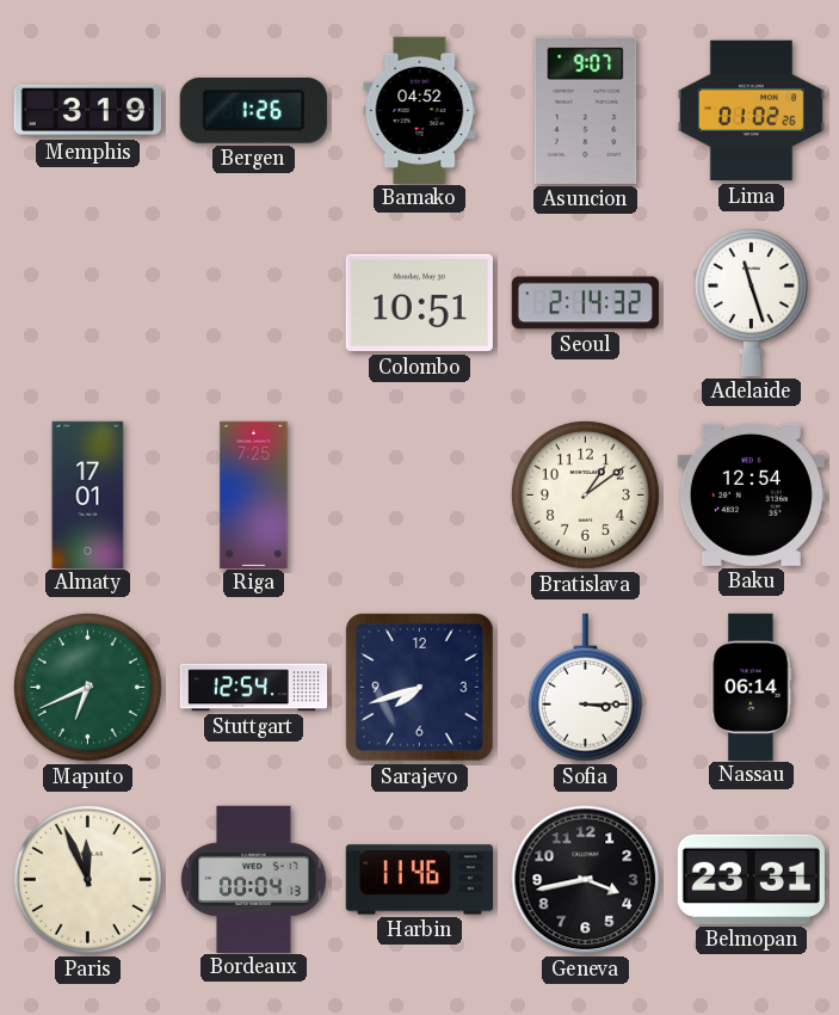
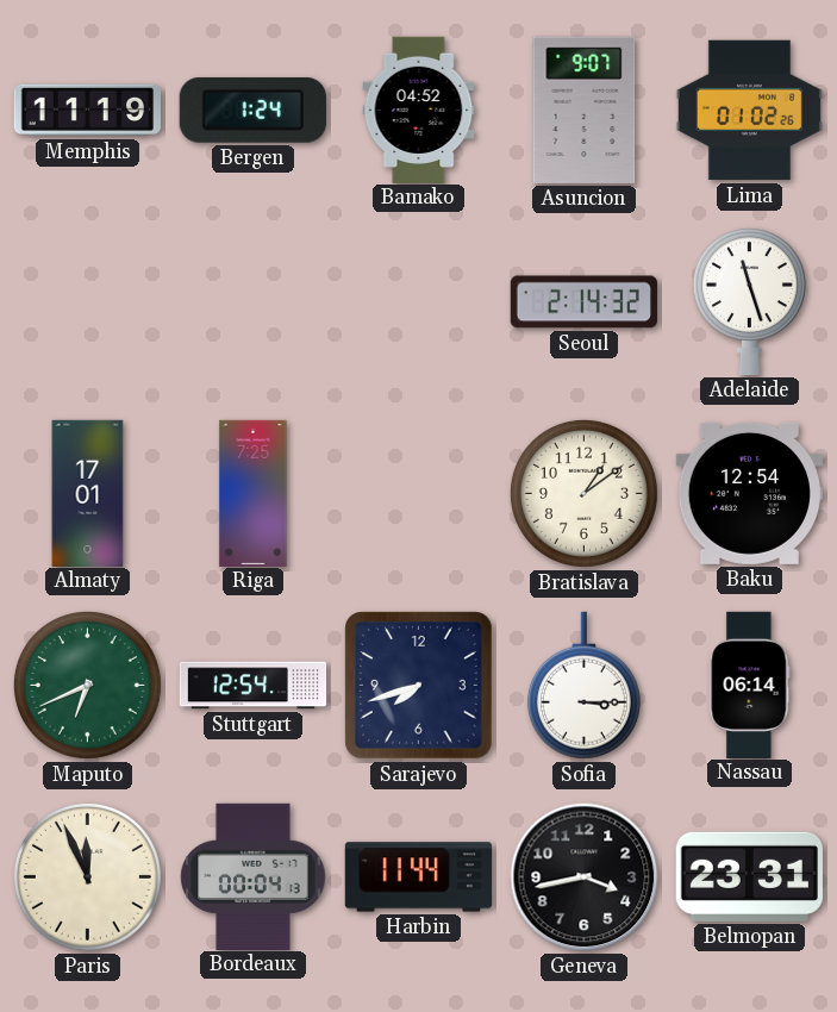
Memphis: 3:19 -> 11:19
Bergen: 1:26 -> 1:24
Colombo: 10:51 -> none
Harbin: 11:46 -> 11:44
